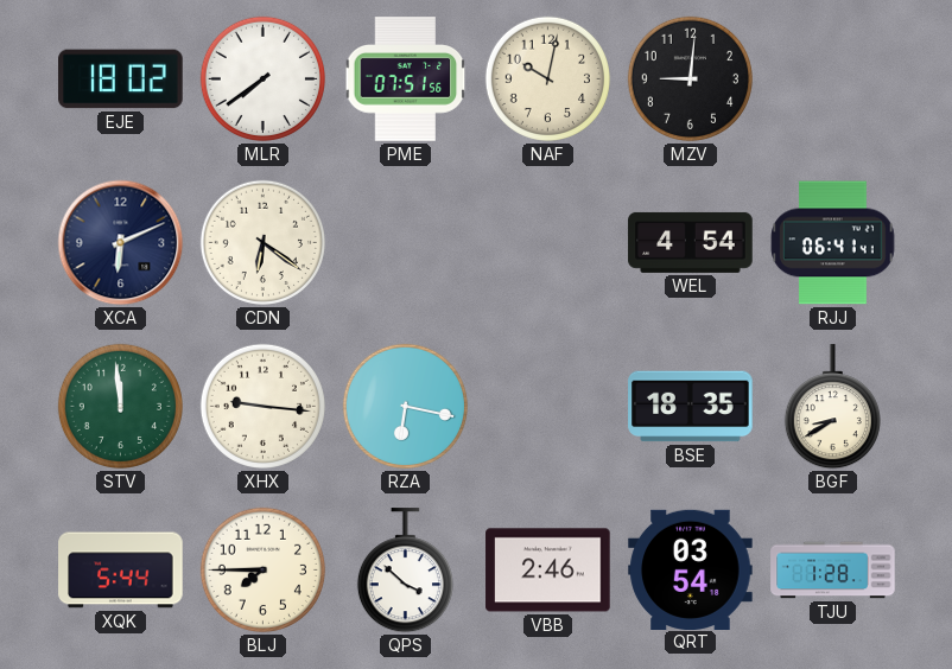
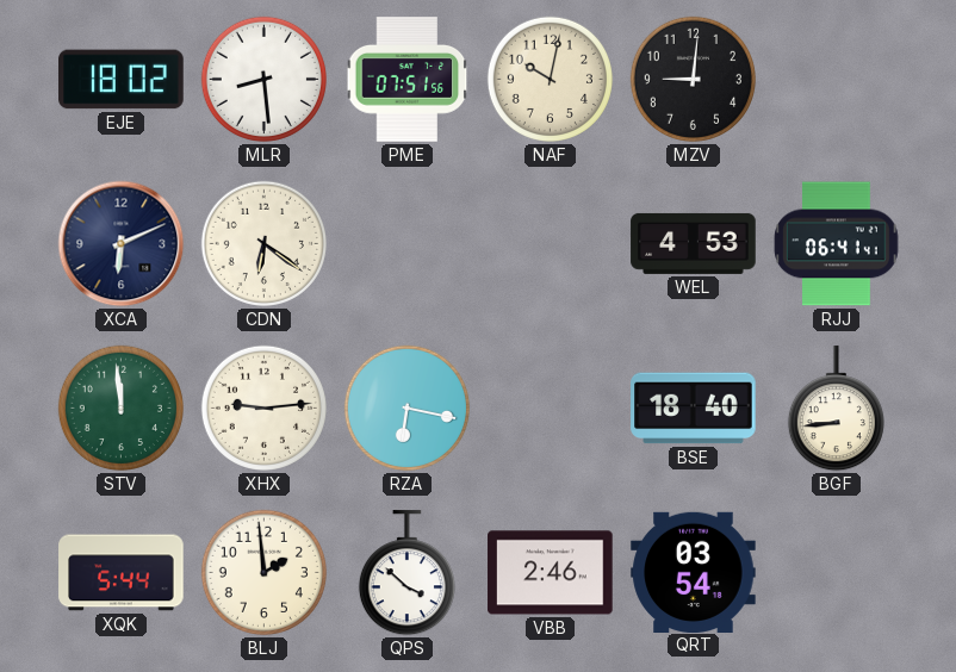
MLR: 7:39 -> 8:29
WEL: 4:54 -> 4:53
XHX: 9:16 -> 9:14
BSE: 18:35 -> 18:40
BGF: 8:40 -> 8:44
BLJ: 7:45 -> 1:59
TJU: 1:28 -> none
